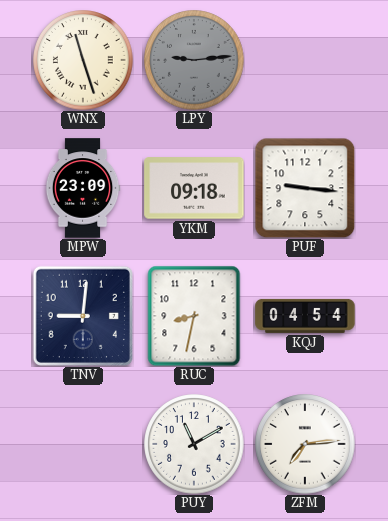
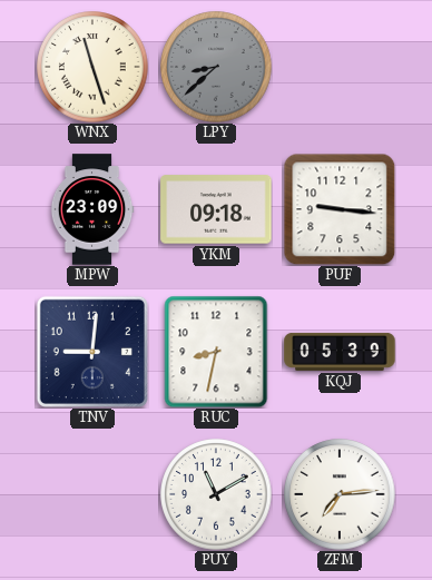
LPY: 9:14 -> 8:38
KQJ: 04:54 -> 05:39
